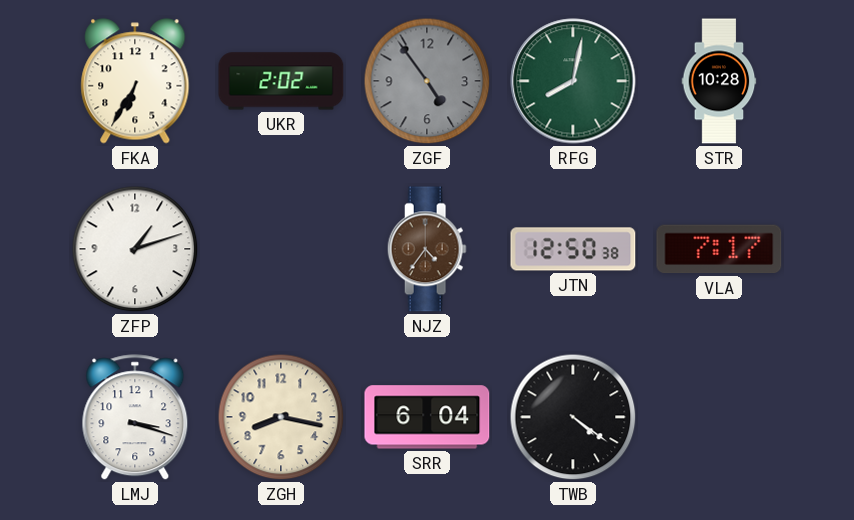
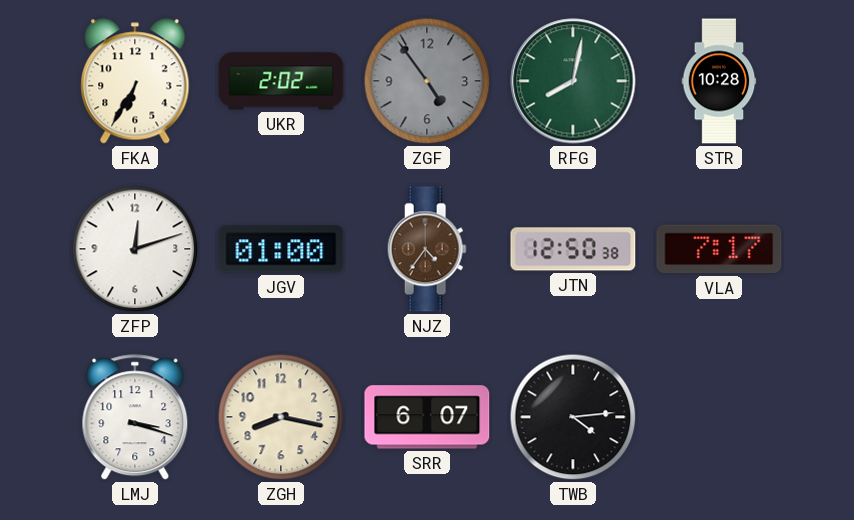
ZFP: 1:12 -> 12:12
JGV: none -> 01:00
SRR: 6:04 -> 6:07
TWB: 4:21 -> 4:14
